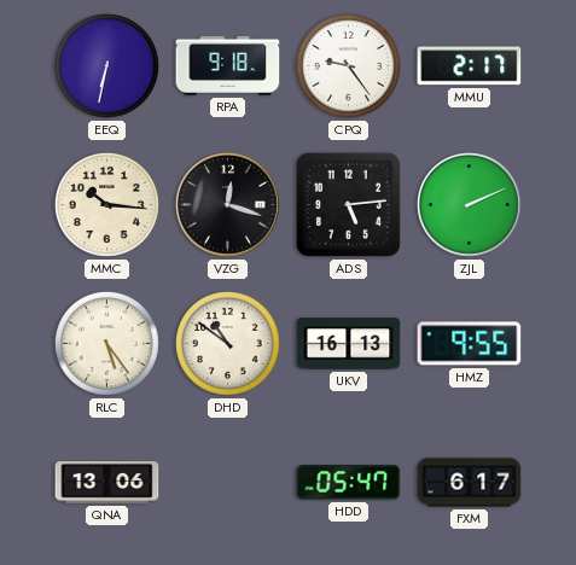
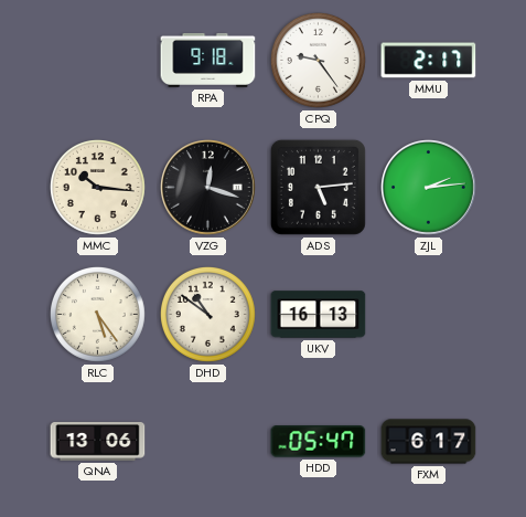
EEQ: 6:32 -> none
ZJL: 2:11 -> 2:14
HMZ: 9:55 -> none
